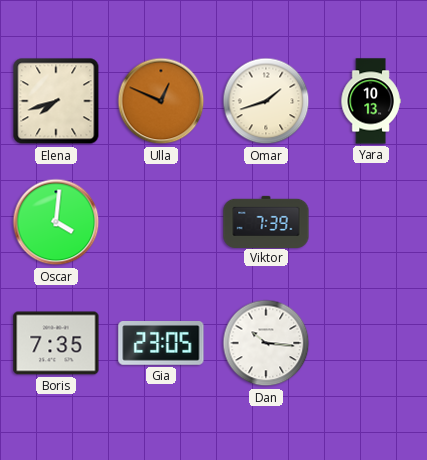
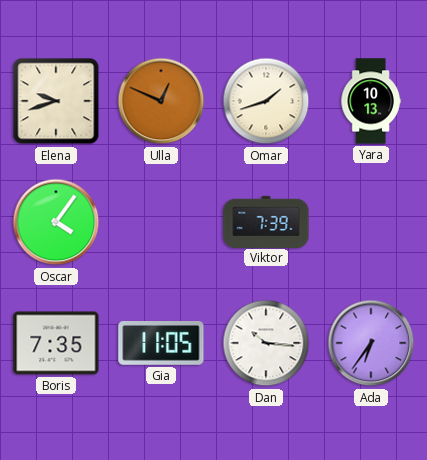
Elena: 7:42 -> 9:42
Oscar: 4:01 -> 4:06
Gia: 23:05 -> 11:05
Ada: none -> 6:36
